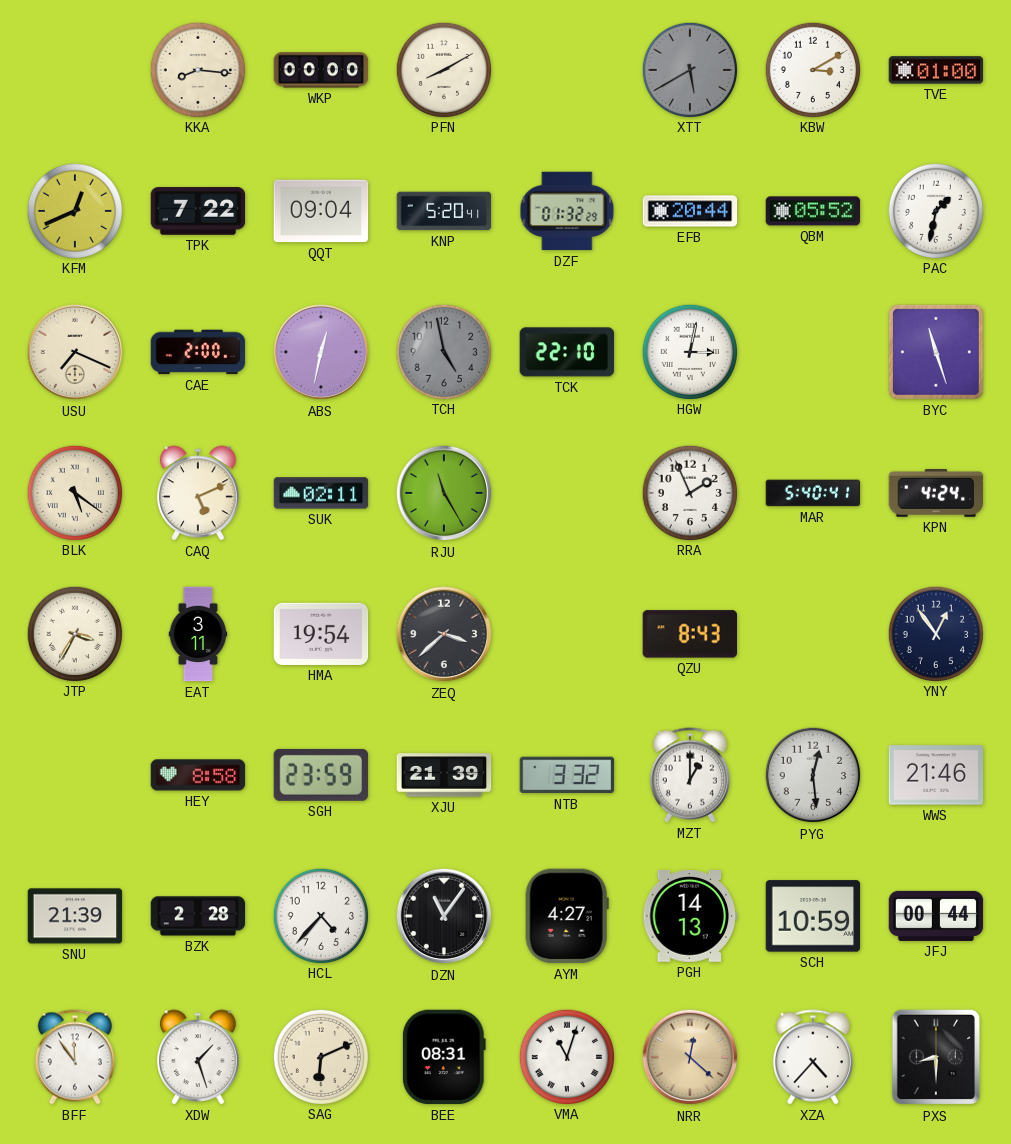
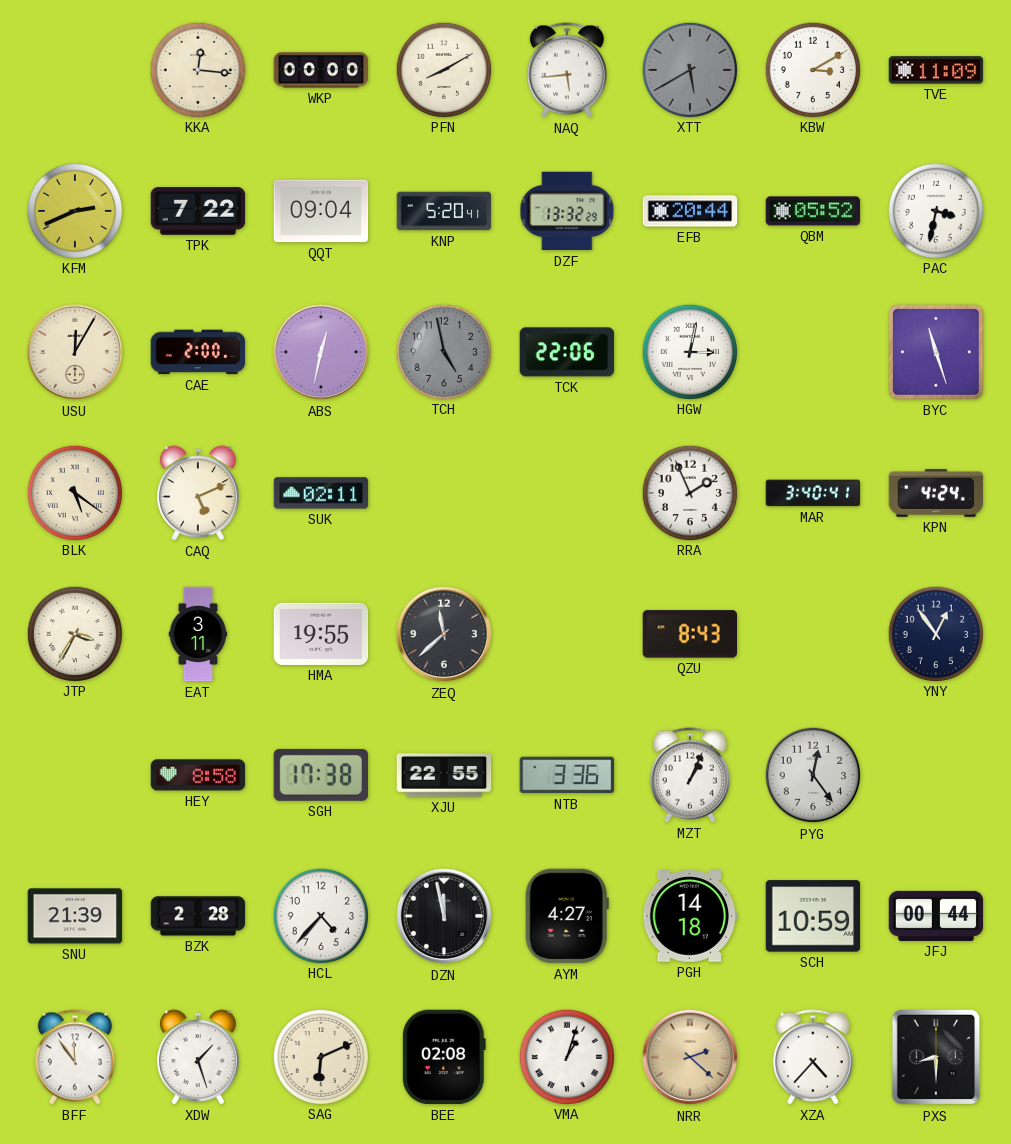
KKA: 8:16 -> 12:16
NAQ: none -> 5:44
TVE: 01:00 -> 11:09
KFM: 12:41 -> 2:41
DZF: 01:32 -> 13:32
PAC: 1:32 -> 3:32
USU: 7:19 -> 12:05
TCK: 22:10 -> 22:06
RJU: 11:25 -> none
MAR: 5:40 -> 3:40
HMA: 19:54 -> 19:55
ZEQ: 3:38 -> 11:38
SGH: 23:59 -> 17:38
XJU: 21:39 -> 22:55
NTB: 3:32 -> 3:36
MZT: 1:00 -> 1:04
PYG: 12:29 -> 12:24
WWS: 21:46 -> none
DZN: 11:06 -> 11:58
PGH: 14:13 -> 14:18
BEE: 08:31 -> 02:08
VMA: 11:03 -> 1:03
NRR: 12:22 -> 2:22
